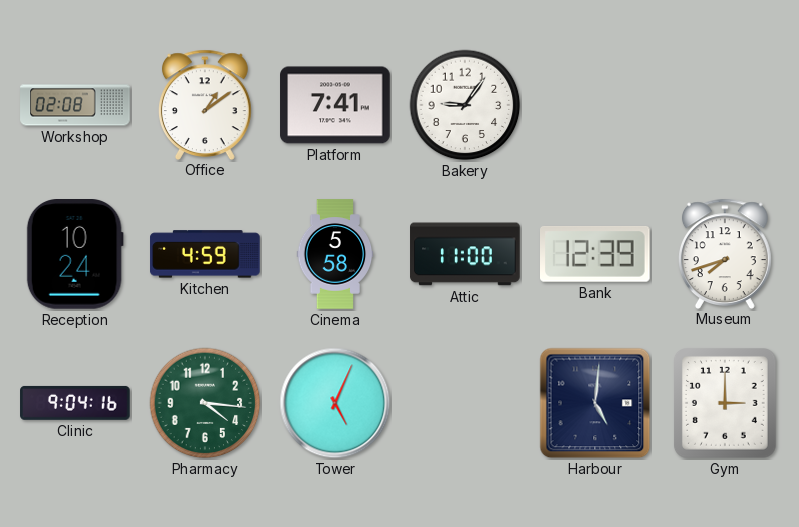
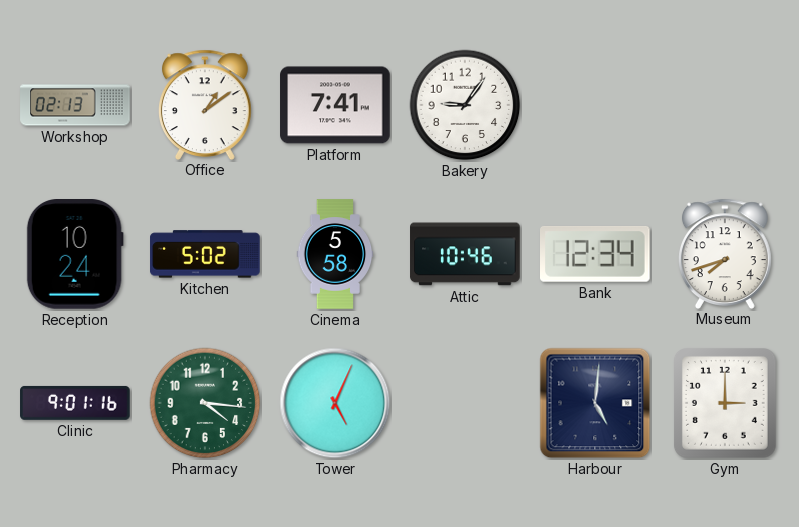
Workshop: 02:08 -> 02:13
Kitchen: 4:59 -> 5:02
Attic: 11:00 -> 10:46
Bank: 12:39 -> 12:34
Clinic: 9:04 -> 9:01
